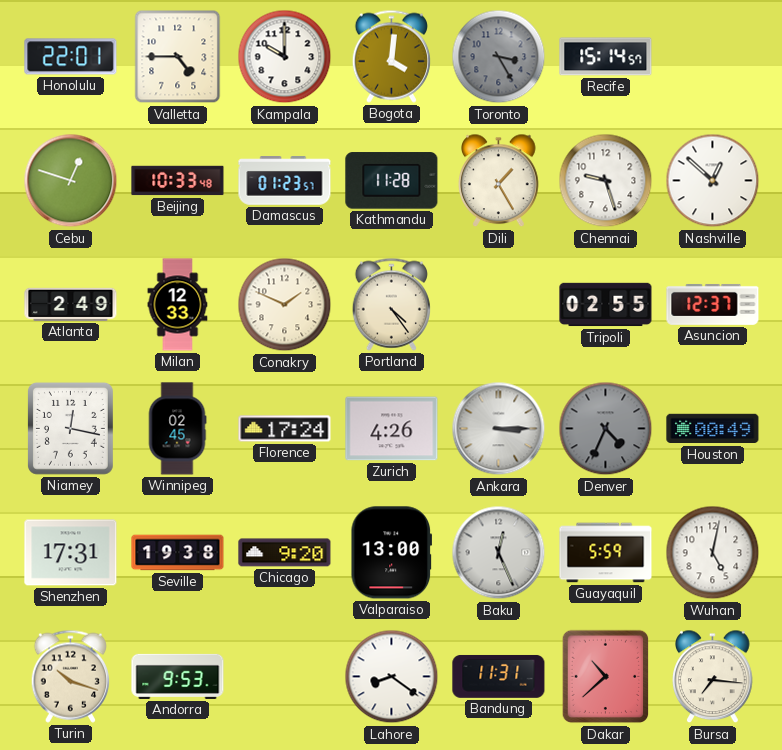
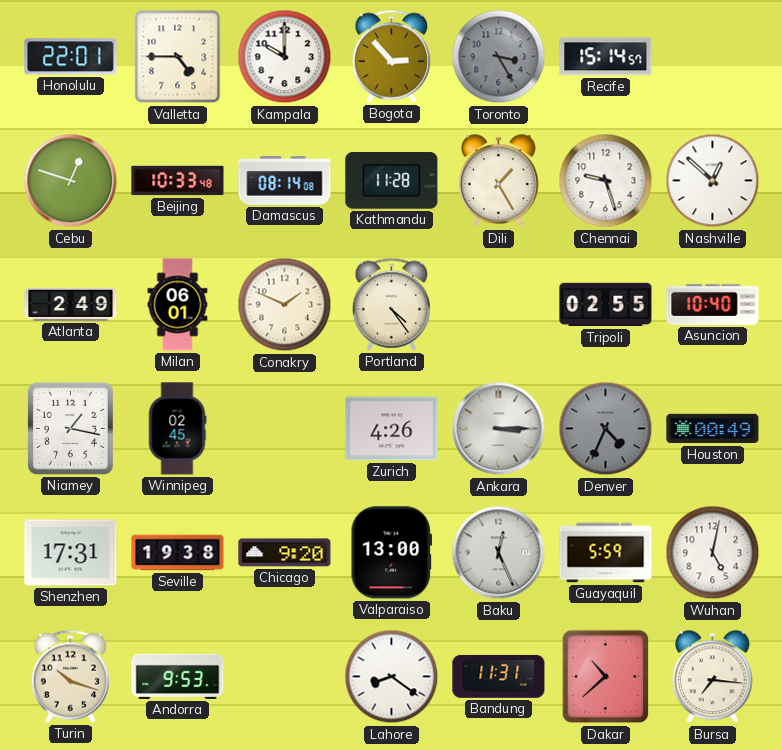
Bogota: 4:01 -> 2:53
Damascus: 01:23 -> 08:14
Milan: 12:33 -> 06:01
Asuncion: 12:37 -> 10:40
Niamey: 12:17 -> 1:17
Florence: 17:24 -> none
